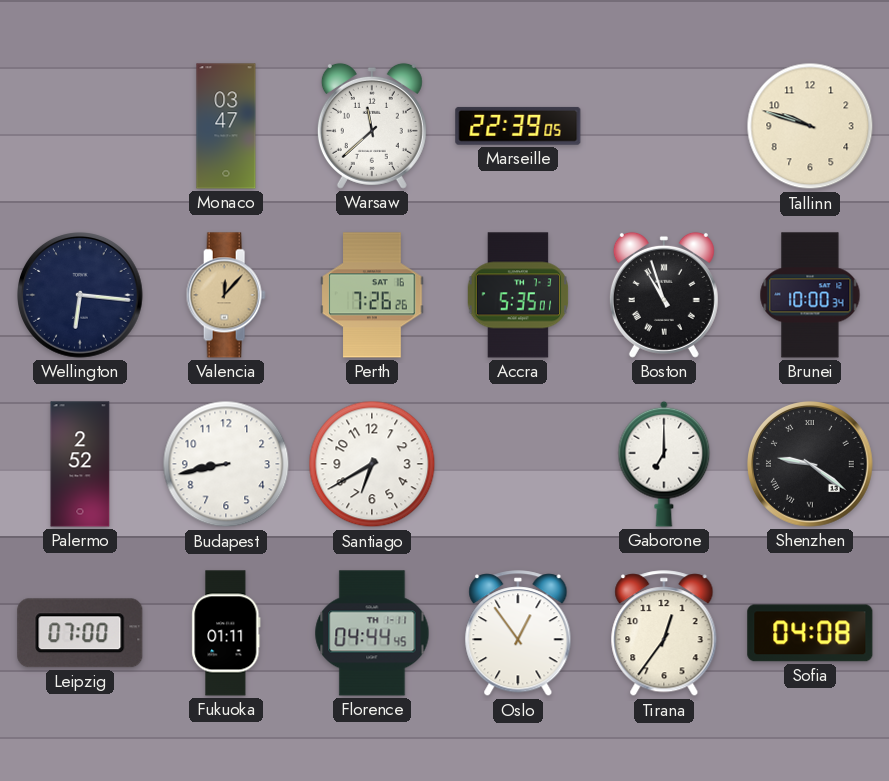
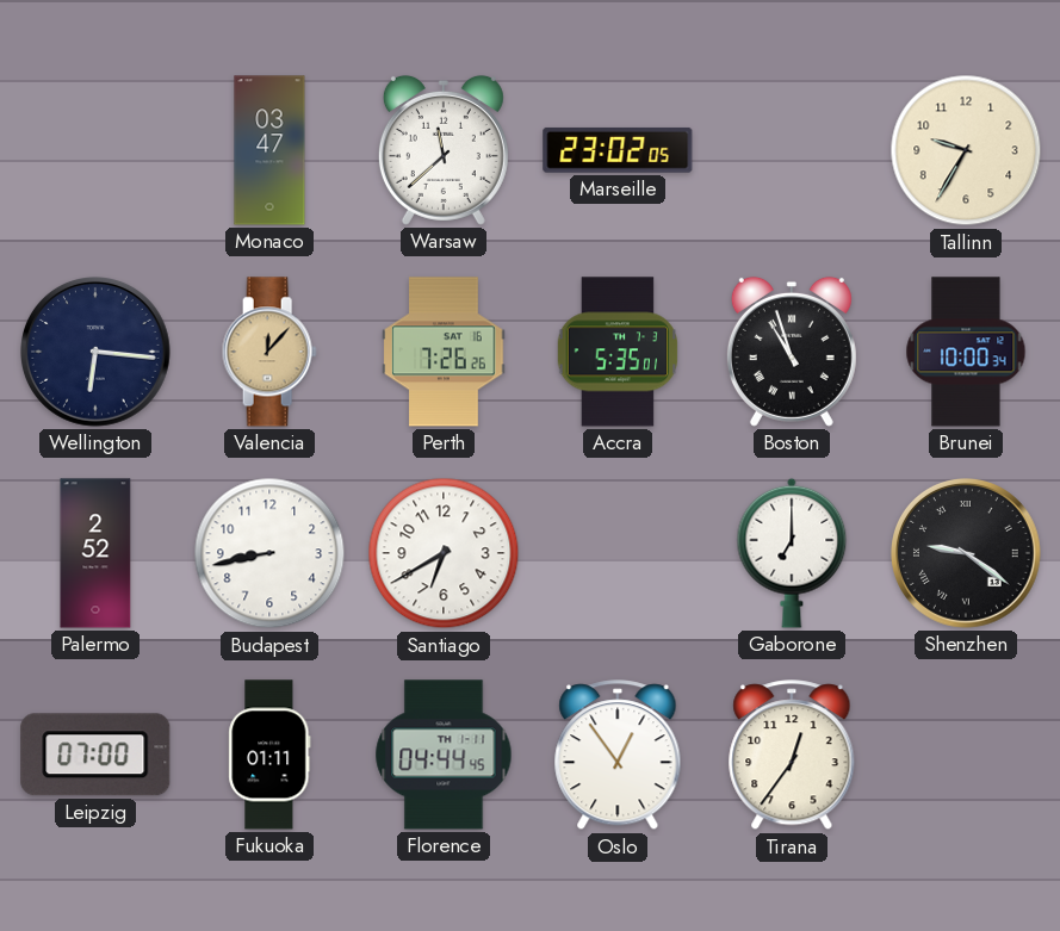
Marseille: 22:39 -> 23:02
Tallinn: 9:48 -> 9:35
Sofia: 04:08 -> none
